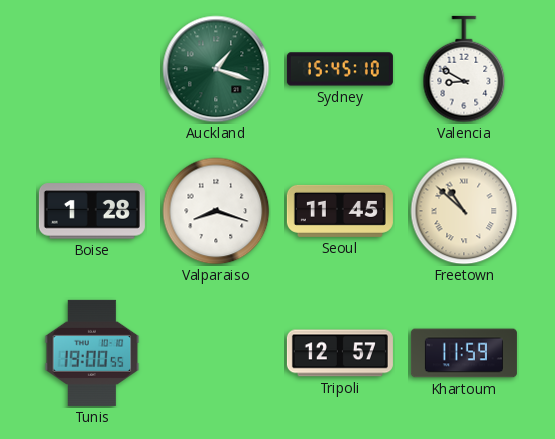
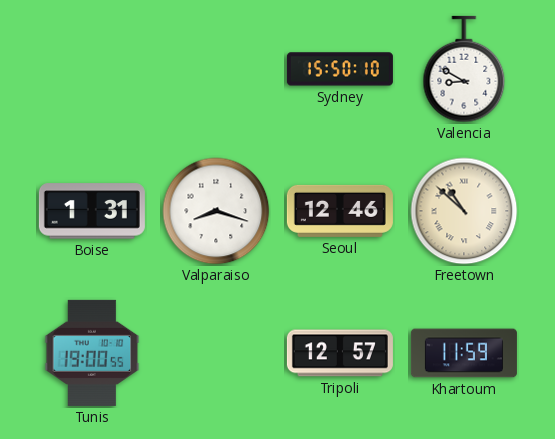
Auckland: 1:18 -> none
Sydney: 15:45 -> 15:50
Boise: 1:28 -> 1:31
Seoul: 11:45 -> 12:46
